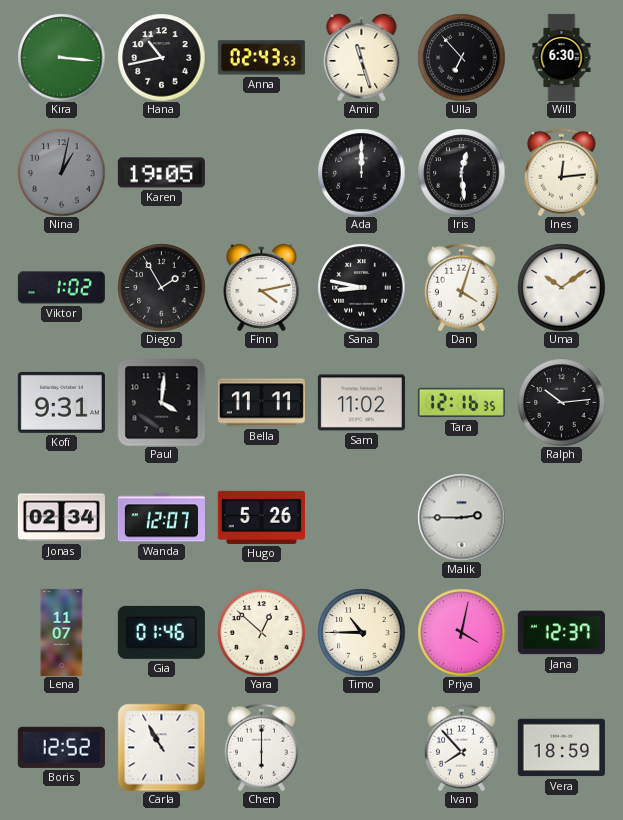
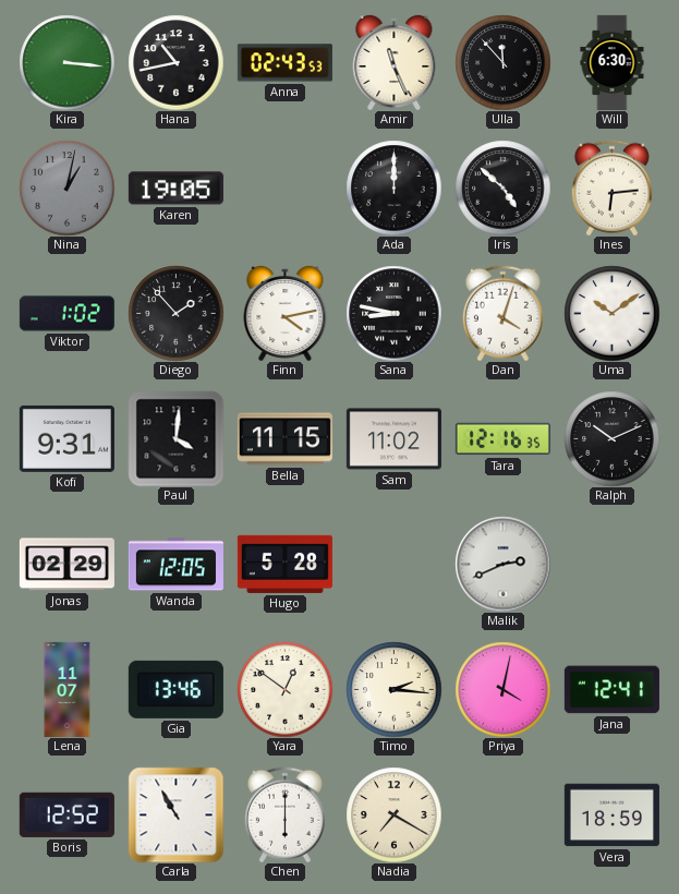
Amir: 11:27 -> 11:26
Ulla: 6:53 -> 11:53
Iris: 12:29 -> 4:52
Ines: 12:14 -> 6:14
Diego: 1:55 -> 1:53
Bella: 11:11 -> 11:15
Ralph: 10:14 -> 10:11
Jonas: 02:34 -> 02:29
Wanda: 12:07 -> 12:05
Hugo: 5:26 -> 5:28
Malik: 2:45 -> 2:41
Gia: 01:46 -> 13:46
Yara: 12:52 -> 12:51
Timo: 10:45 -> 2:16
Jana: 12:37 -> 12:41
Nadia: none -> 7:20
Ivan: 7:53 -> none
